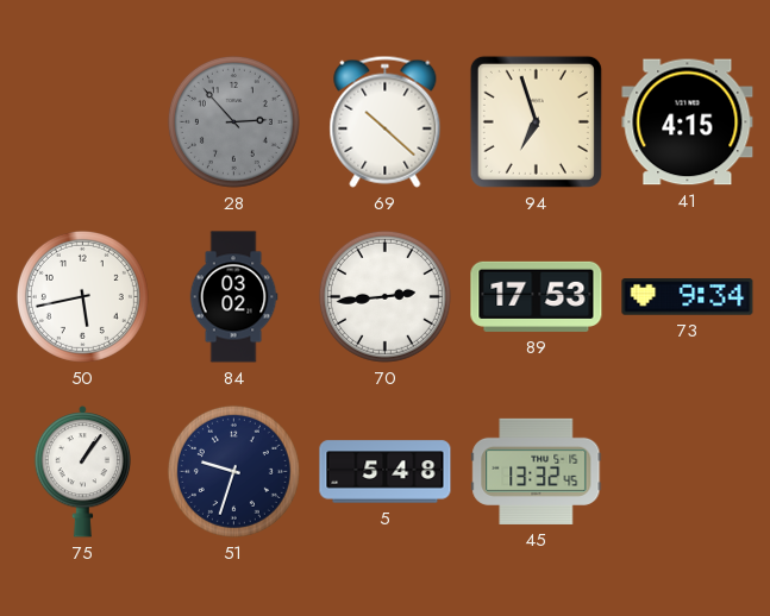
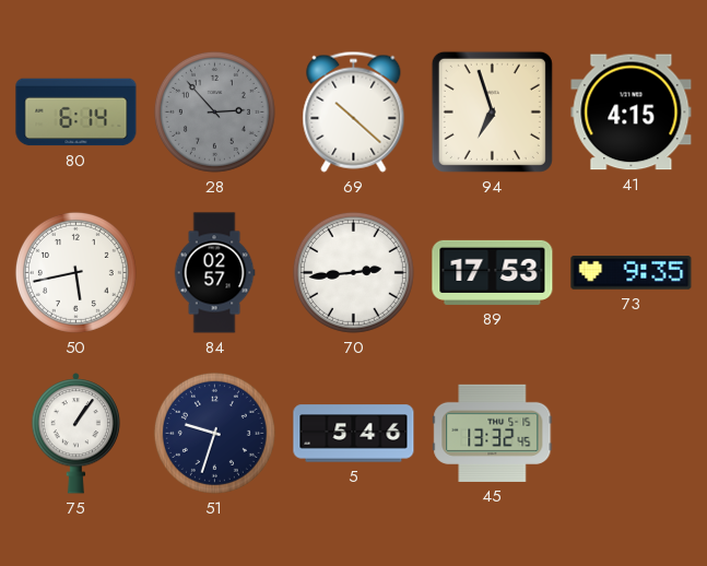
80: none -> 6:14
84: 03:02 -> 02:57
73: 9:34 -> 9:35
5: 5:48 -> 5:46
